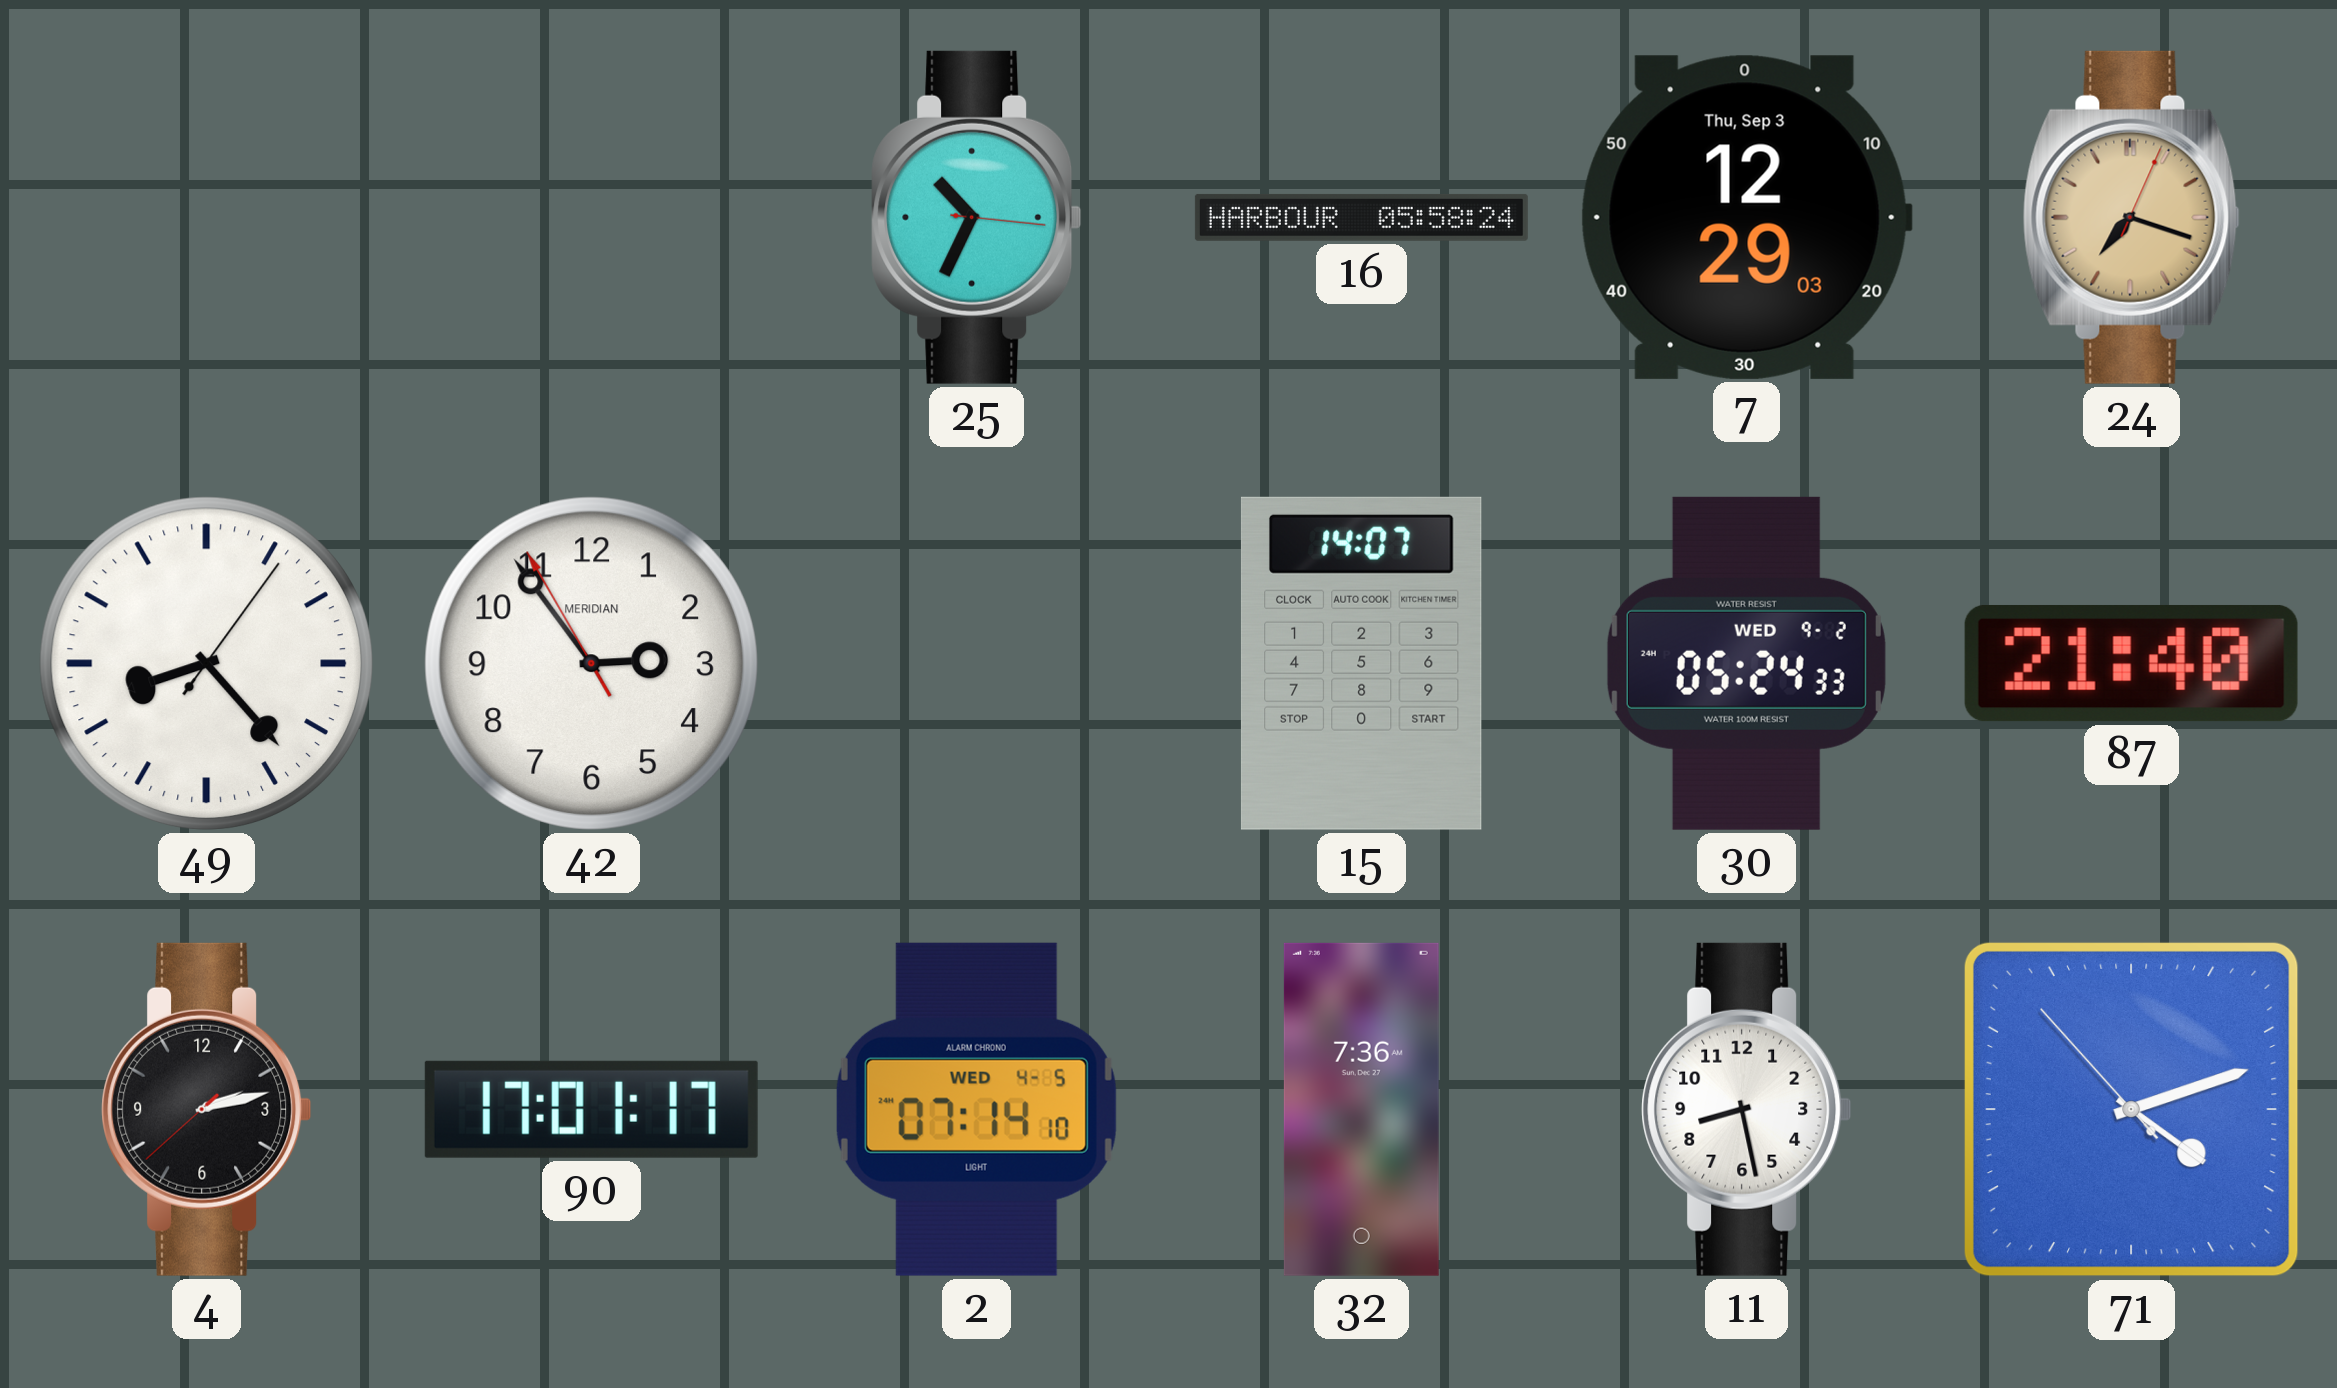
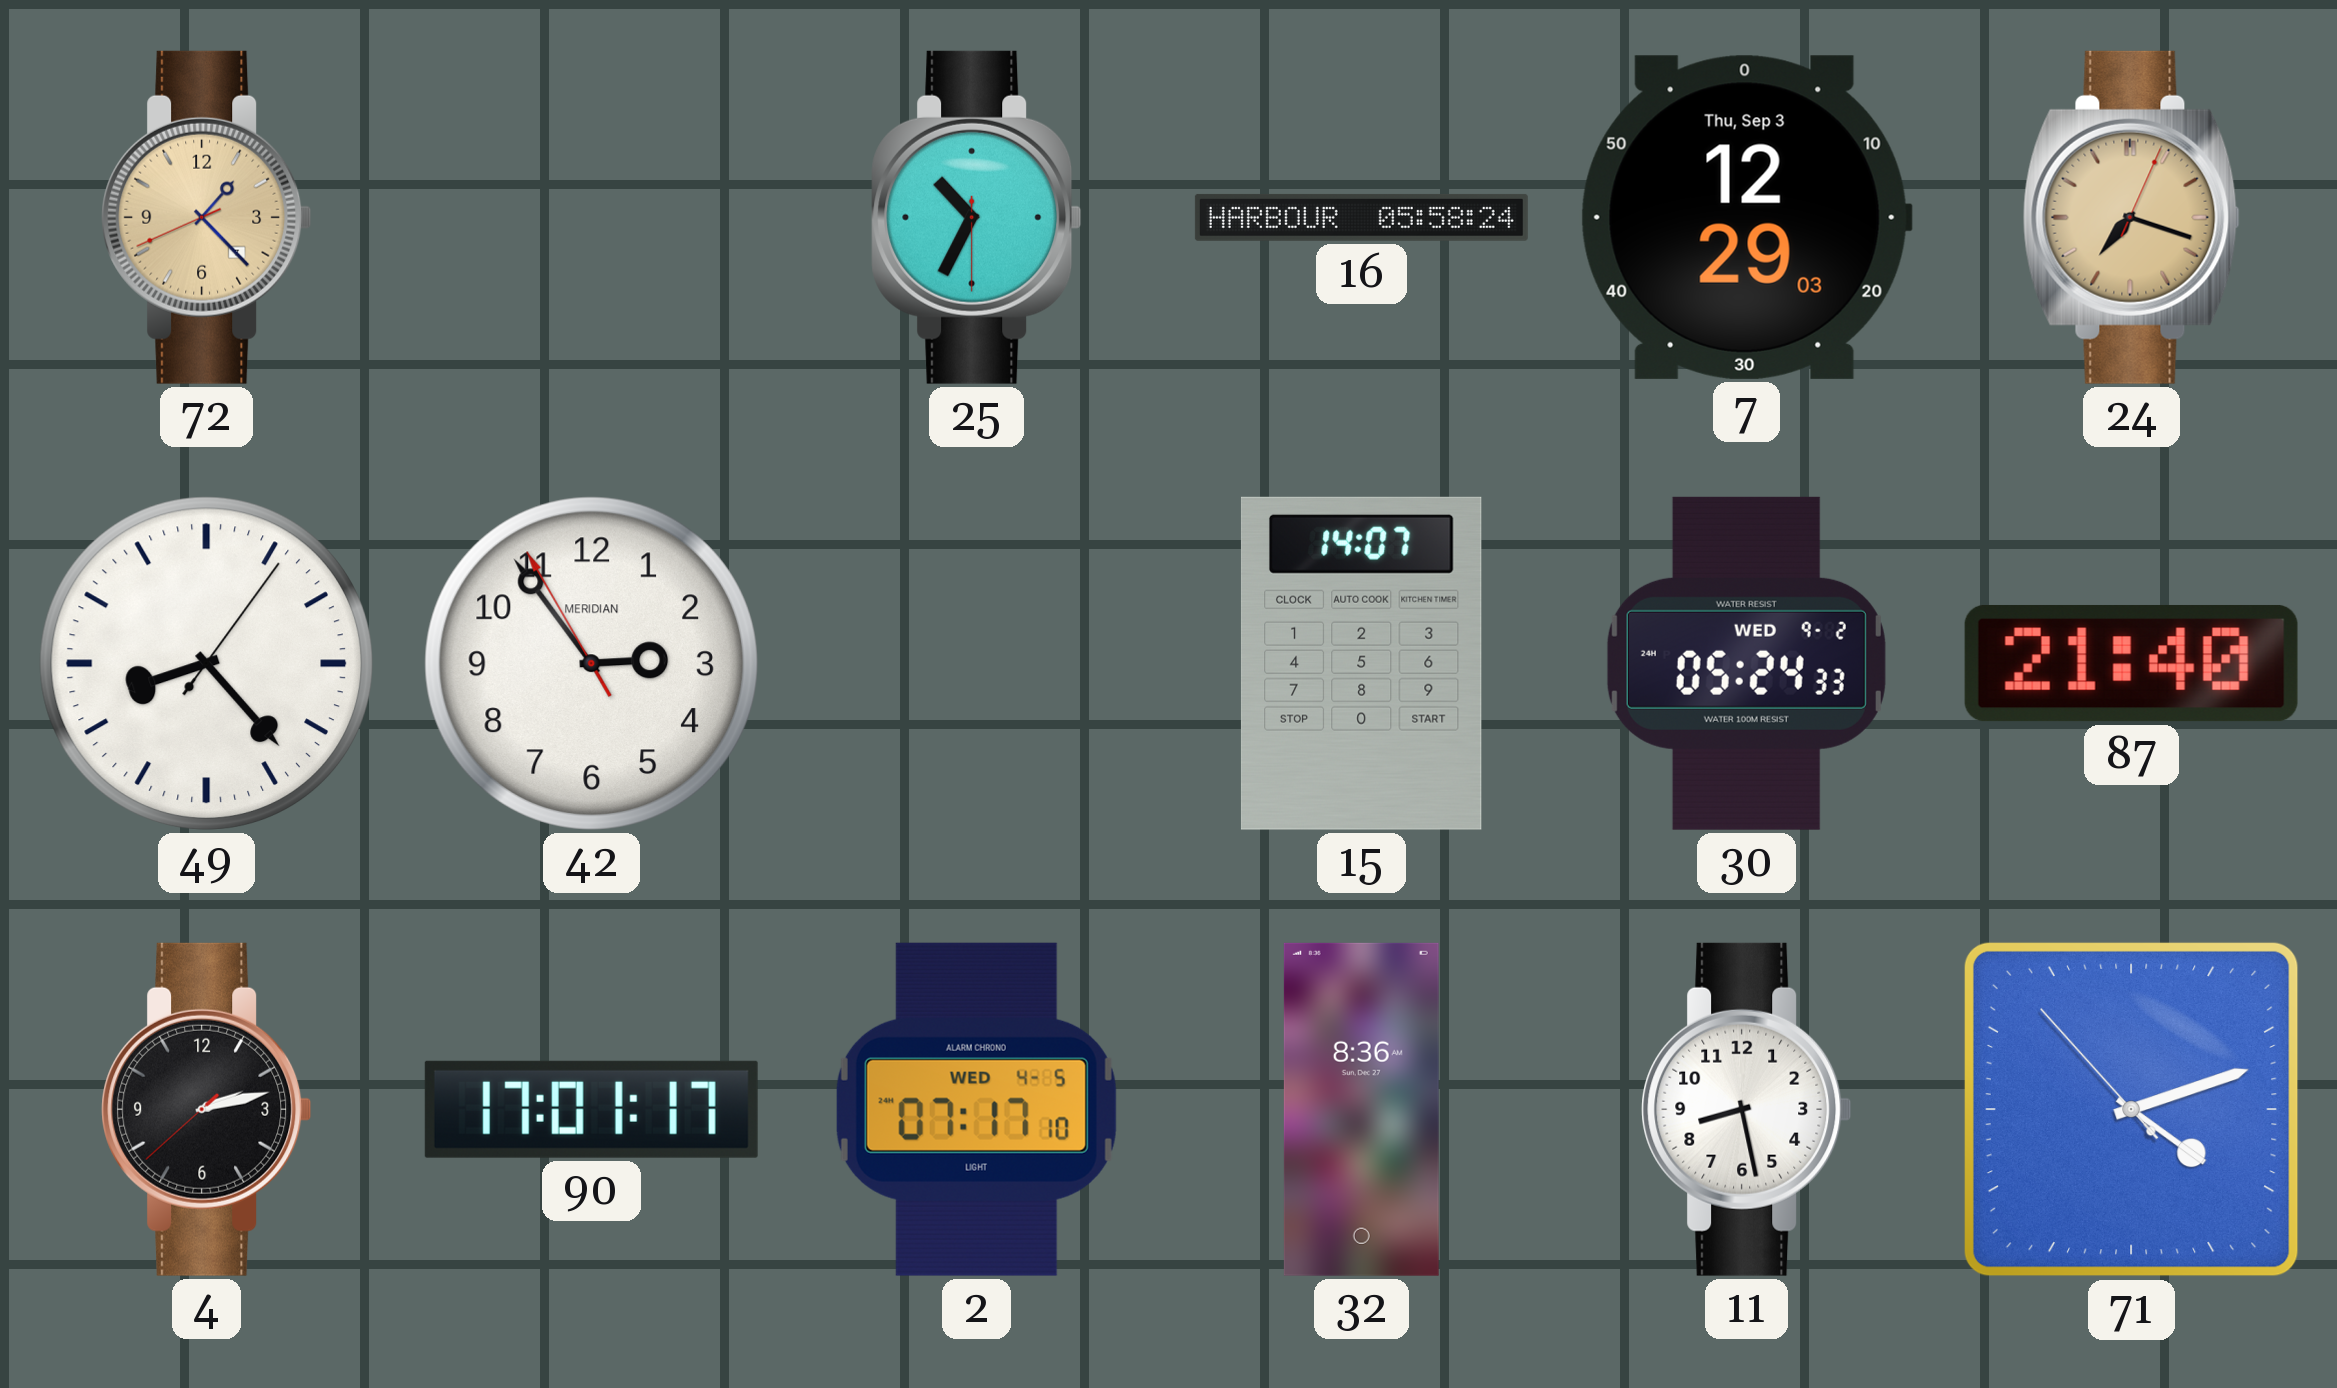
72: none -> 1:22
25: 10:34:16 -> 10:34:30
2: 07:14 -> 07:17
32: 7:36 -> 8:36
